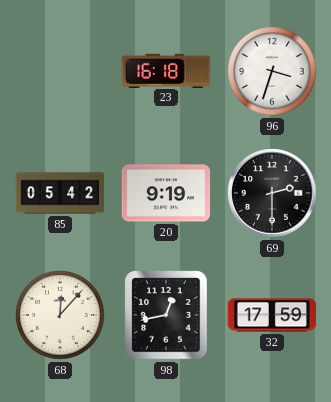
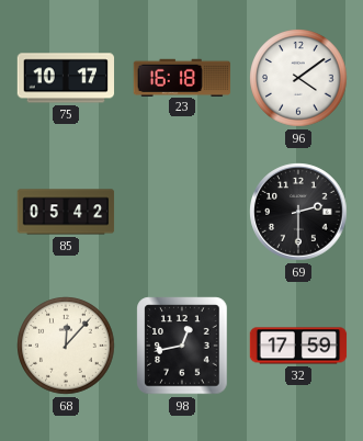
75: none -> 10:17
96: 3:33 -> 4:09
20: 9:19 -> none
